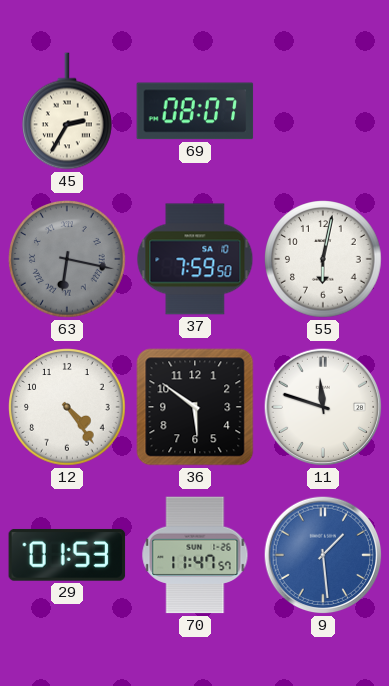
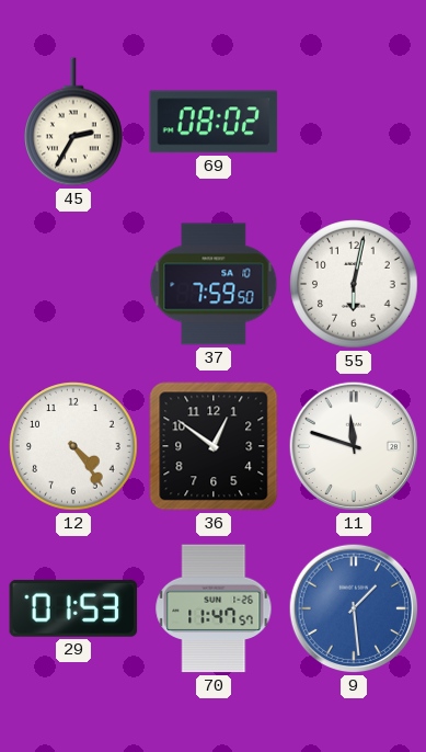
69: 08:07 -> 08:02
63: 6:17 -> none
36: 5:51 -> 12:51
